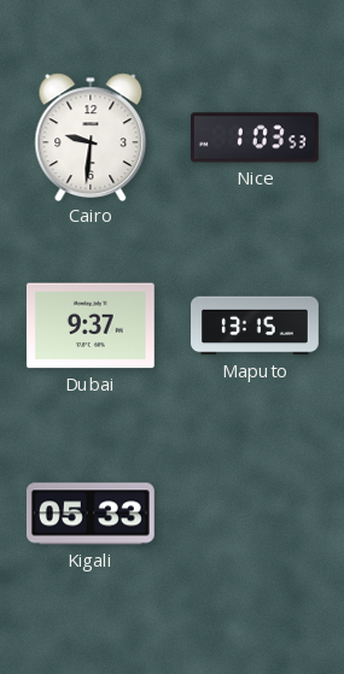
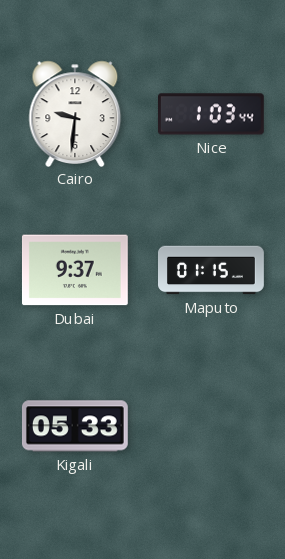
Nice: 1:03:53 -> 1:03:44
Maputo: 13:15 -> 01:15
